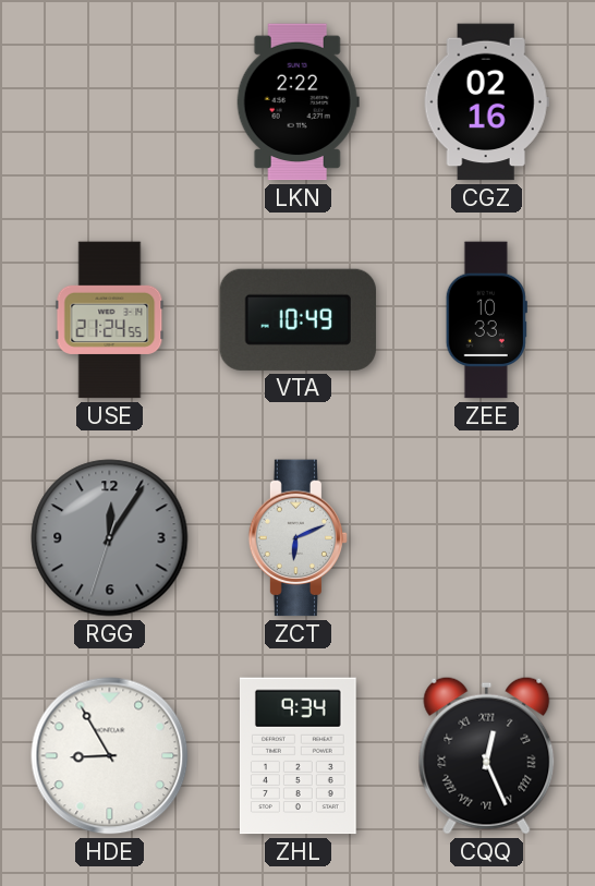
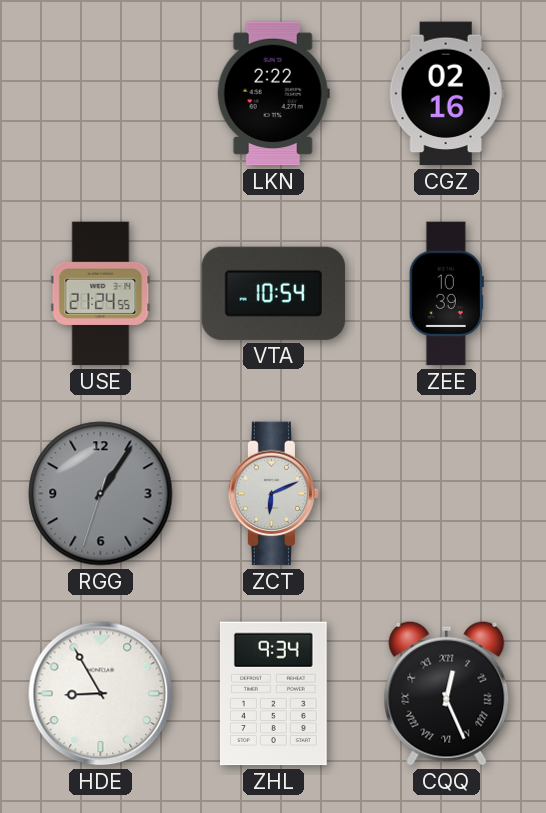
VTA: 10:49 -> 10:54
ZEE: 10:33 -> 10:39
RGG: 12:05 -> 1:05
